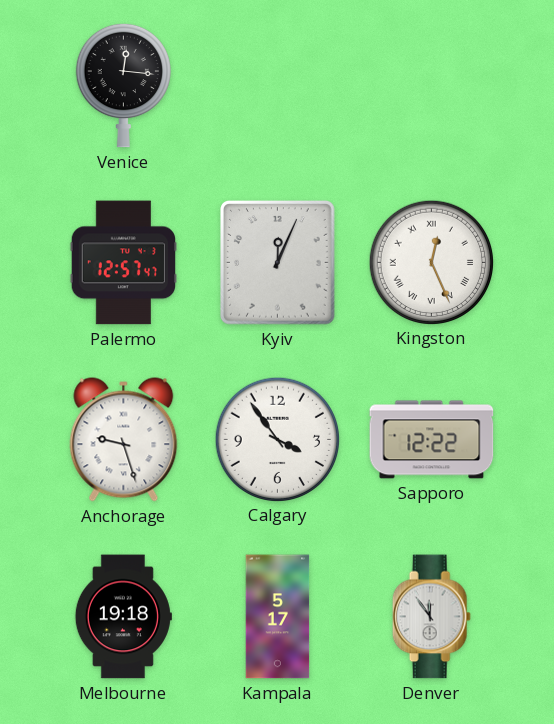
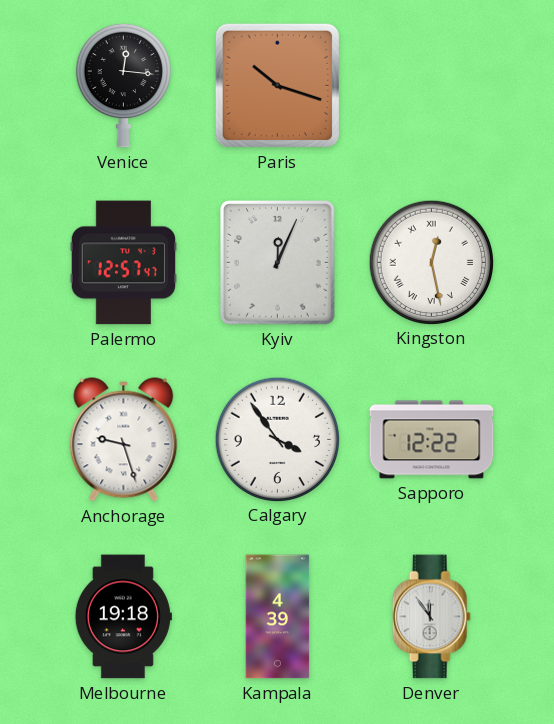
Paris: none -> 10:18
Kingston: 12:26 -> 12:28
Kampala: 5:17 -> 4:39
